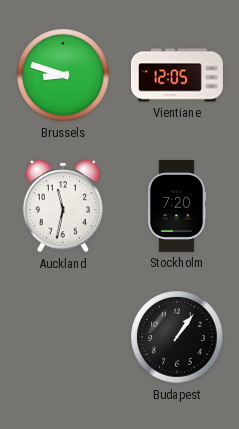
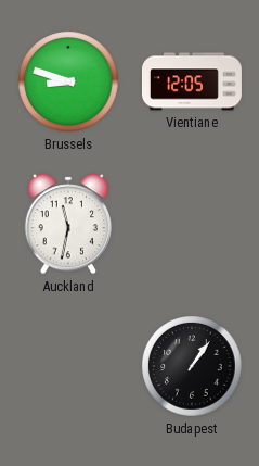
Stockholm: 7:20 -> none
